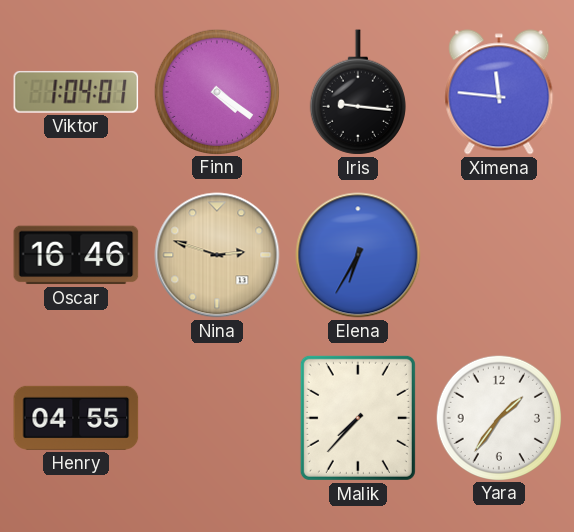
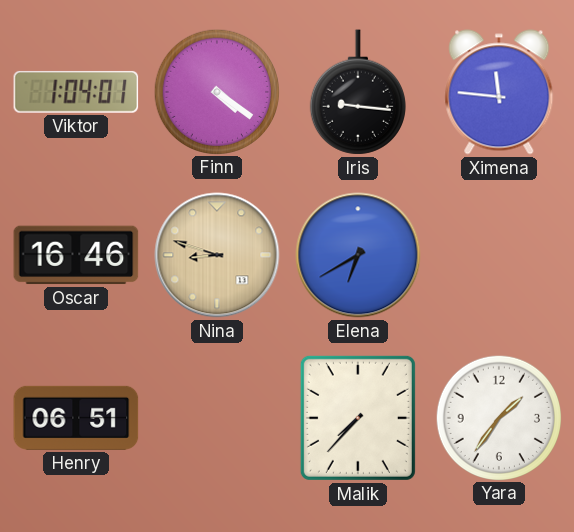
Nina: 2:48 -> 8:48
Elena: 6:35 -> 6:40
Henry: 04:55 -> 06:51
